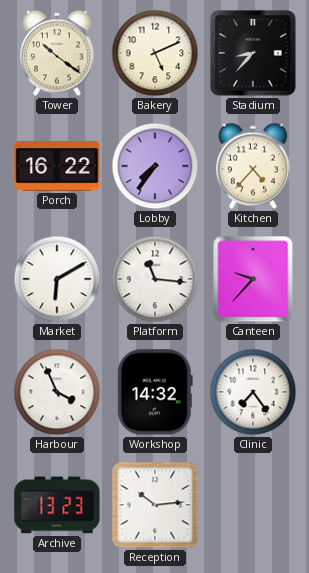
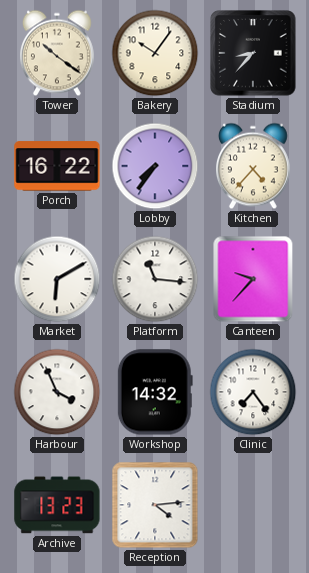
Bakery: 5:11 -> 10:06
Reception: 10:14 -> 4:14
